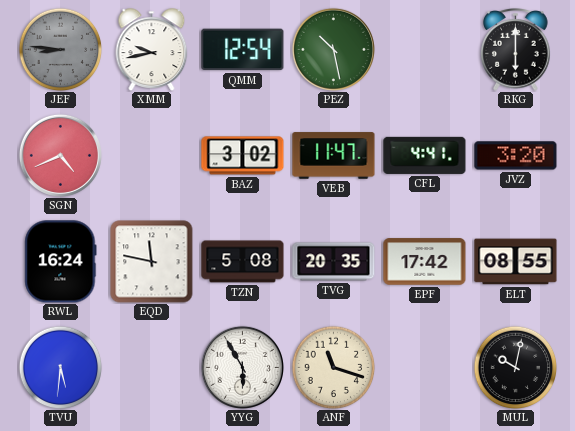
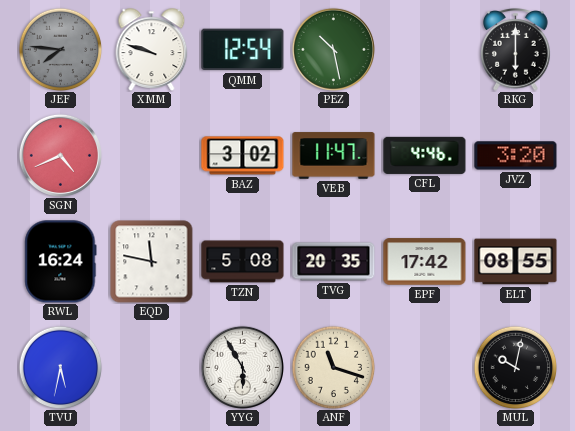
JEF: 8:46 -> 7:46
XMM: 9:43 -> 9:48
CFL: 4:41 -> 4:46
TVU: 5:31 -> 5:32
